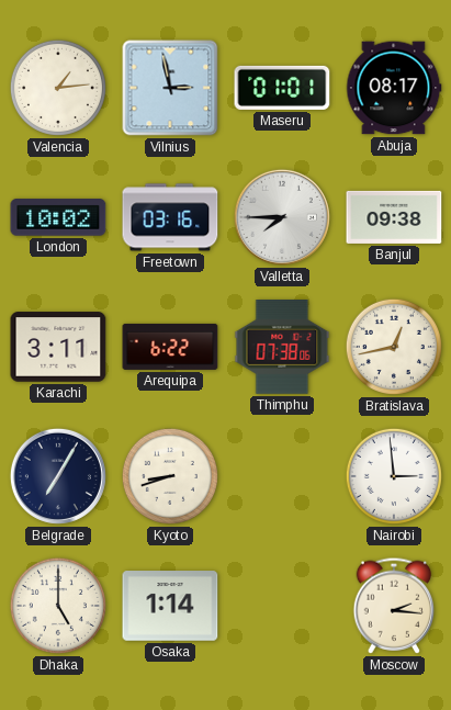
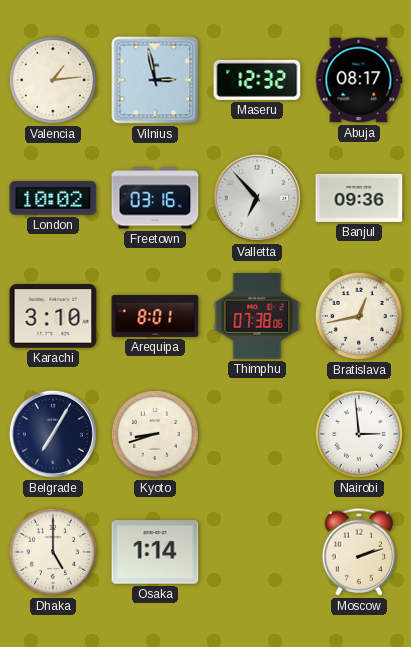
Maseru: 01:01 -> 12:32
Valletta: 7:45 -> 6:53
Banjul: 09:38 -> 09:36
Karachi: 3:11 -> 3:10
Arequipa: 6:22 -> 8:01
Moscow: 2:16 -> 2:12
